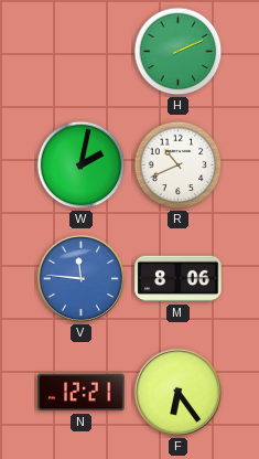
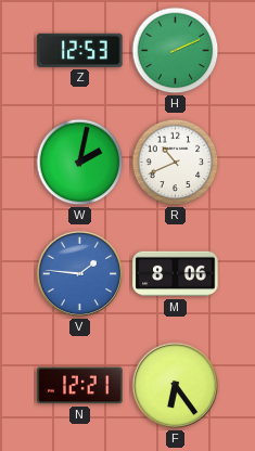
Z: none -> 12:53
V: 11:46 -> 1:46
